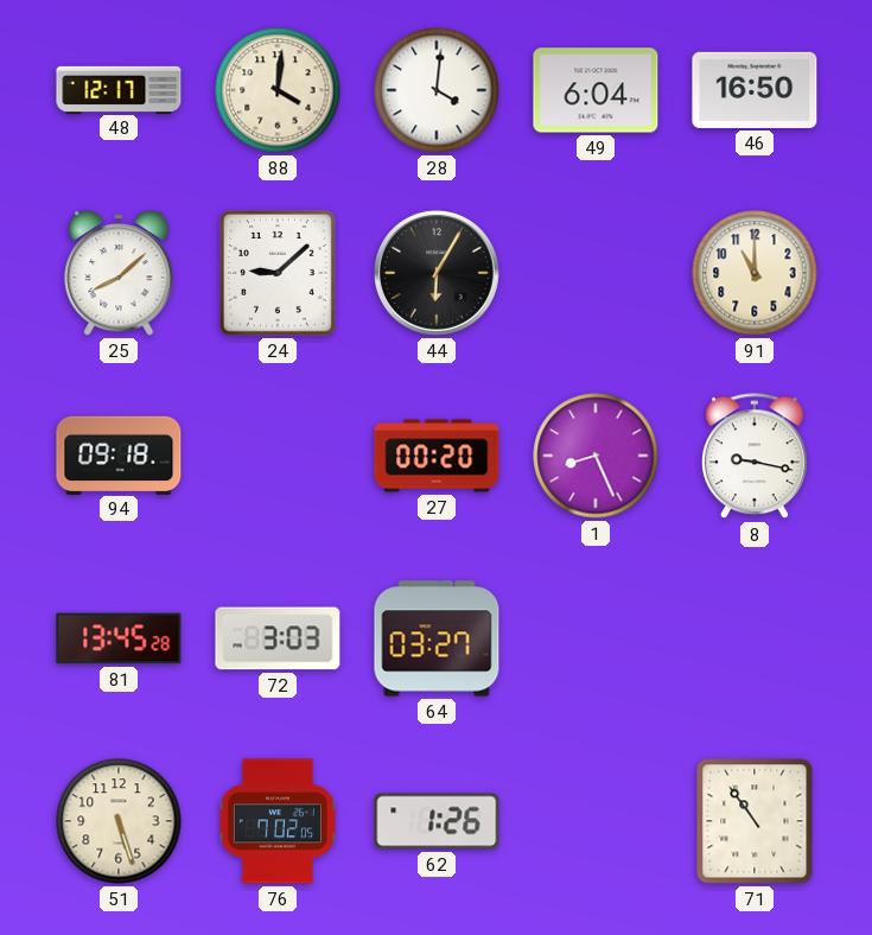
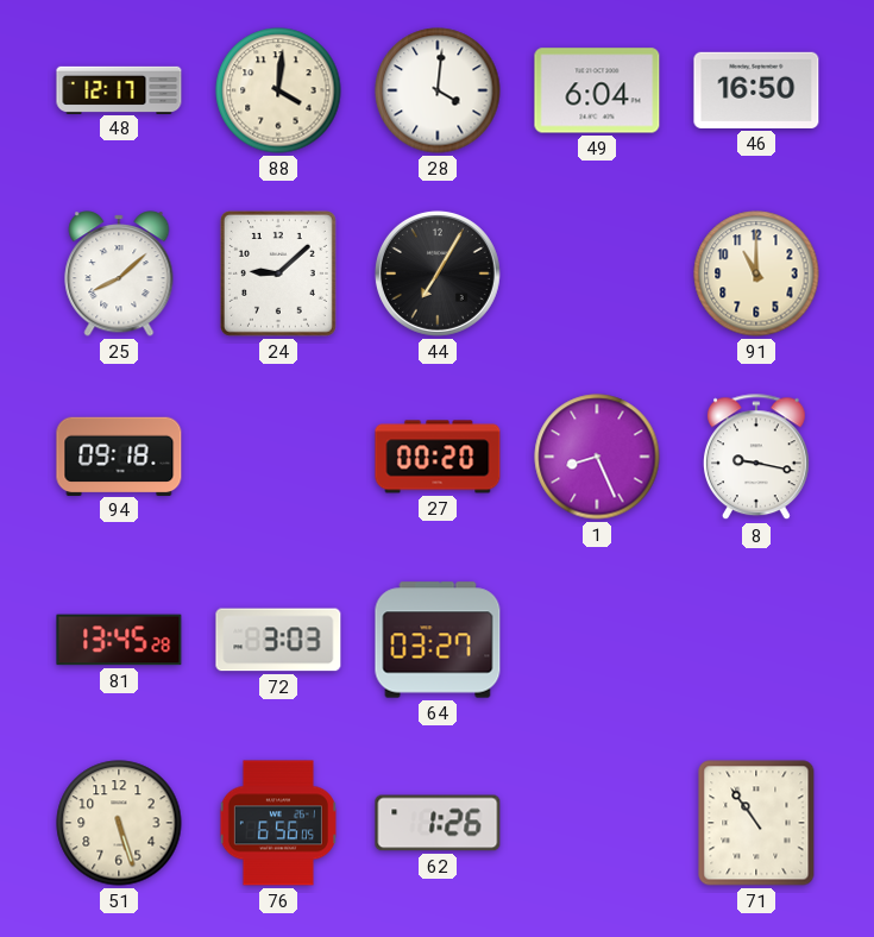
44: 6:05 -> 7:05
76: 7:02 -> 6:56
